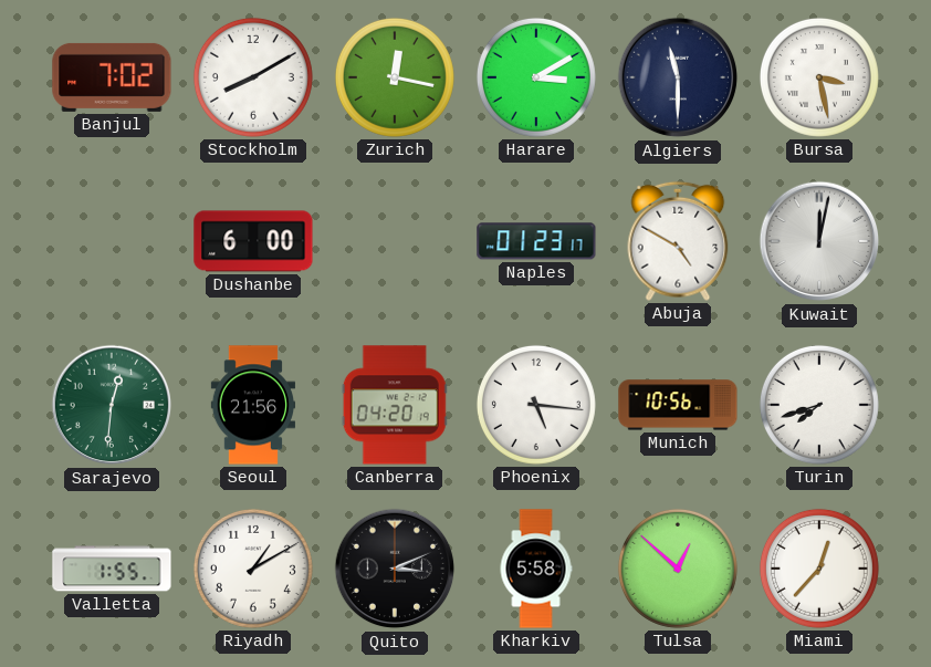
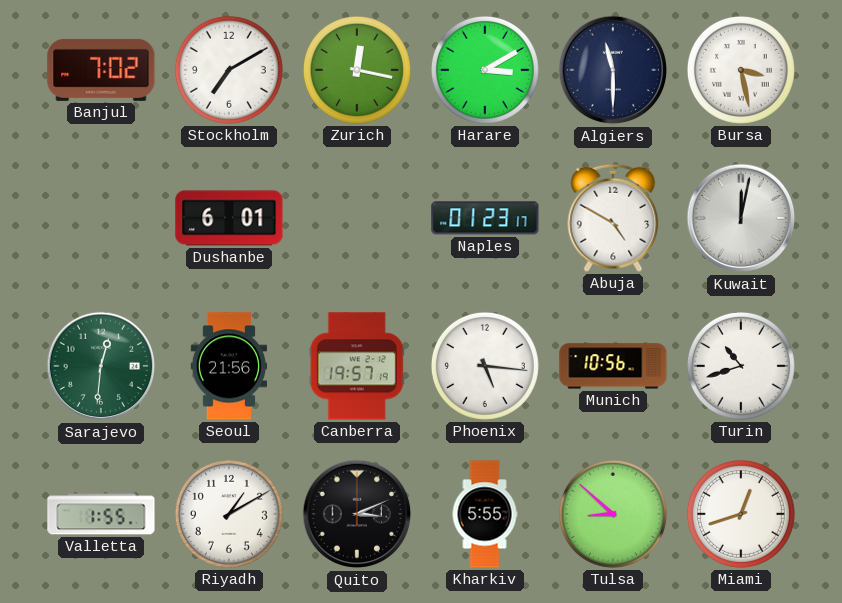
Stockholm: 8:10 -> 7:10
Dushanbe: 6:00 -> 6:01
Canberra: 04:20 -> 19:57
Turin: 7:42 -> 10:42
Kharkiv: 5:58 -> 5:55
Tulsa: 12:52 -> 8:52
Miami: 12:37 -> 12:42
